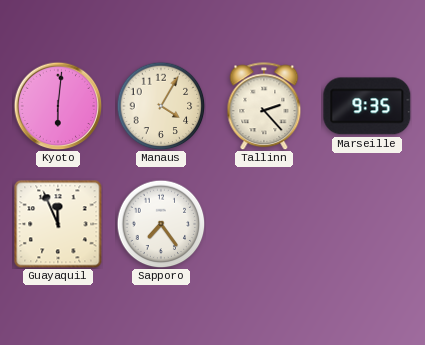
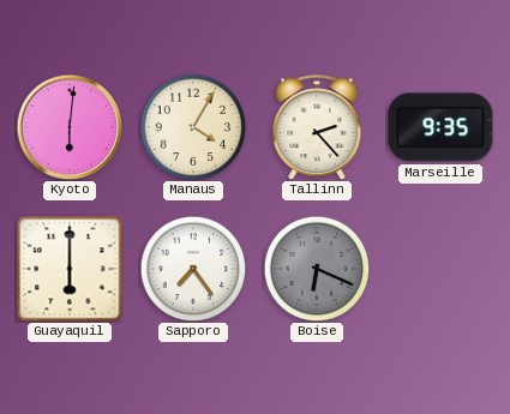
Guayaquil: 11:56 -> 6:00
Boise: none -> 6:19
